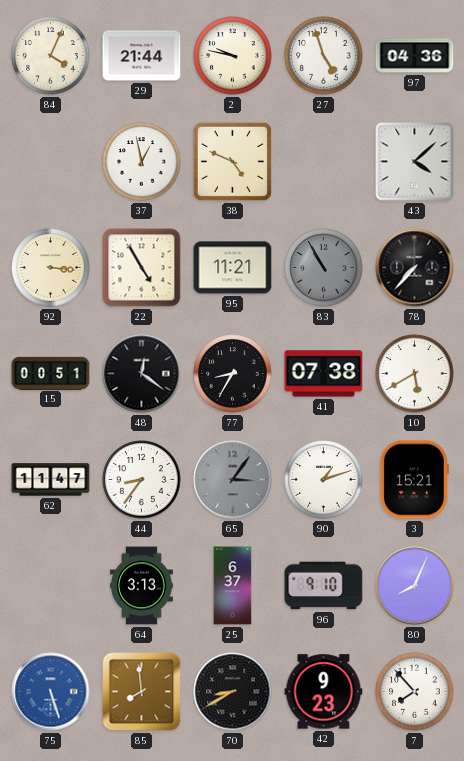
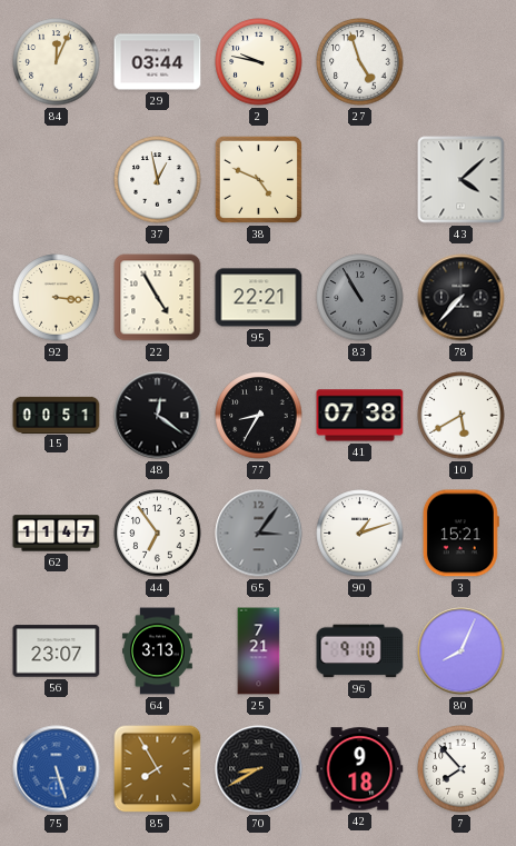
84: 4:04 -> 12:04
29: 21:44 -> 03:44
97: 04:36 -> none
95: 11:21 -> 22:21
44: 8:36 -> 6:54
56: none -> 23:07
25: 6:37 -> 7:21
85: 7:59 -> 7:55
42: 9:23 -> 9:18
